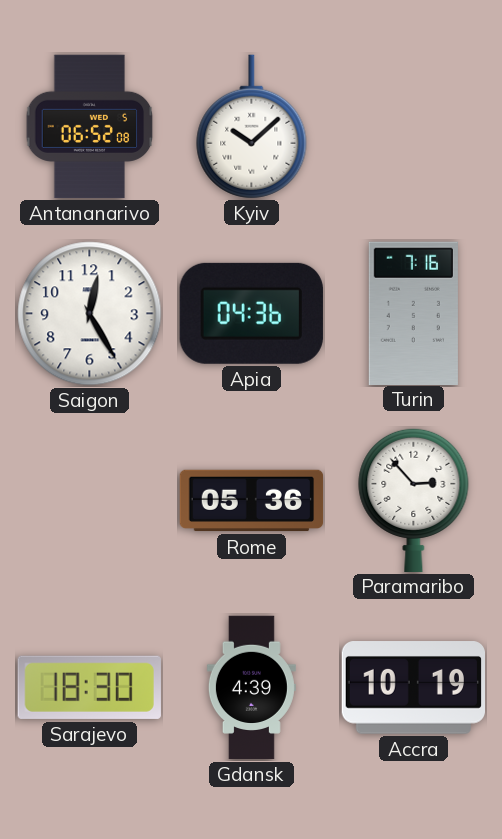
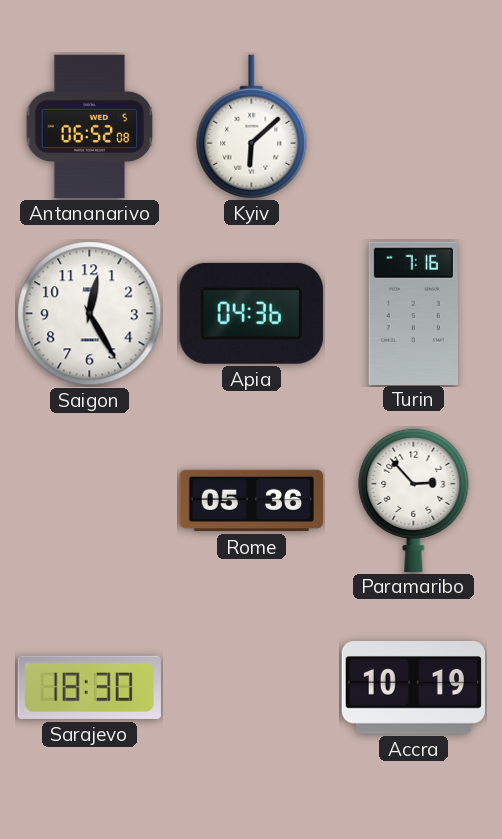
Kyiv: 10:08 -> 6:08
Gdansk: 4:39 -> none
